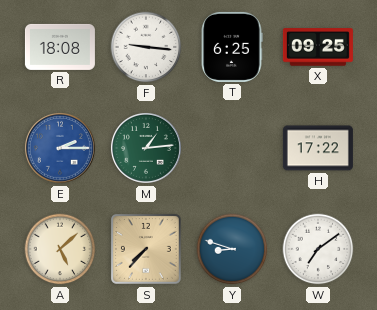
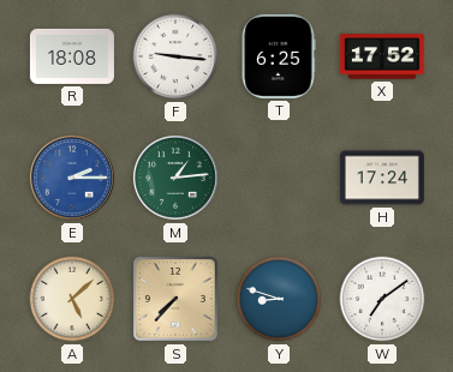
X: 09:25 -> 17:52
H: 17:22 -> 17:24
